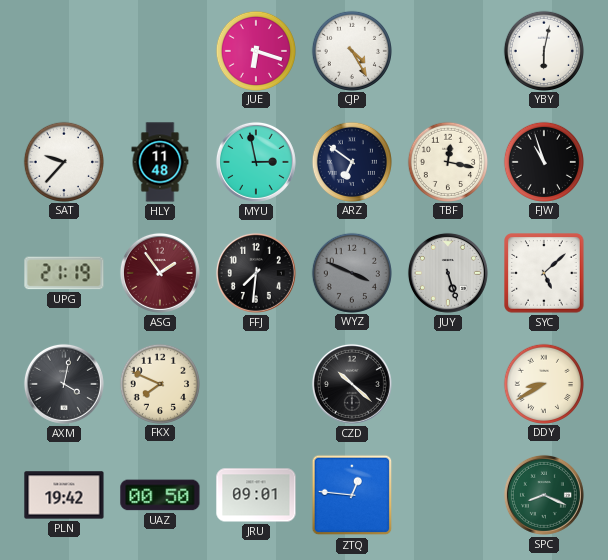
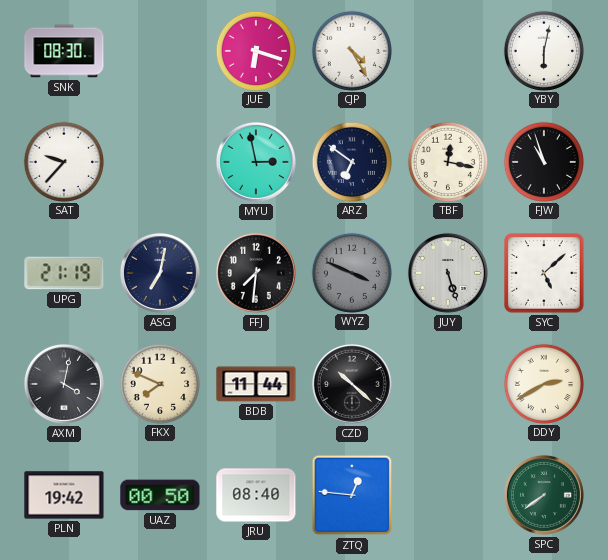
SNK: none -> 08:30
HLY: 11:48 -> none
ASG: 1:54 -> 7:02
ASG dial: burgundy -> navy
BDB: none -> 11:44
DDY: 8:40 -> 2:40
JRU: 09:01 -> 08:40
SPC: 8:19 -> 7:39
